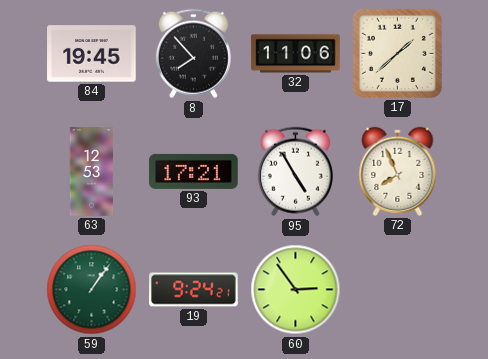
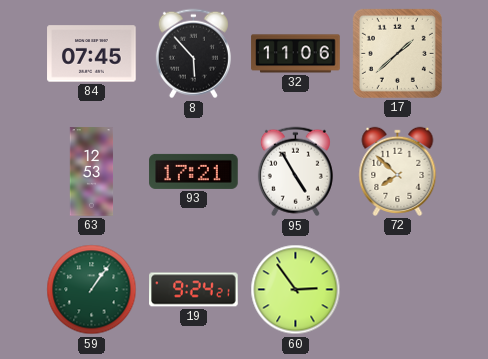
84: 19:45 -> 07:45
8: 7:53 -> 5:53
72: 7:56 -> 7:52
